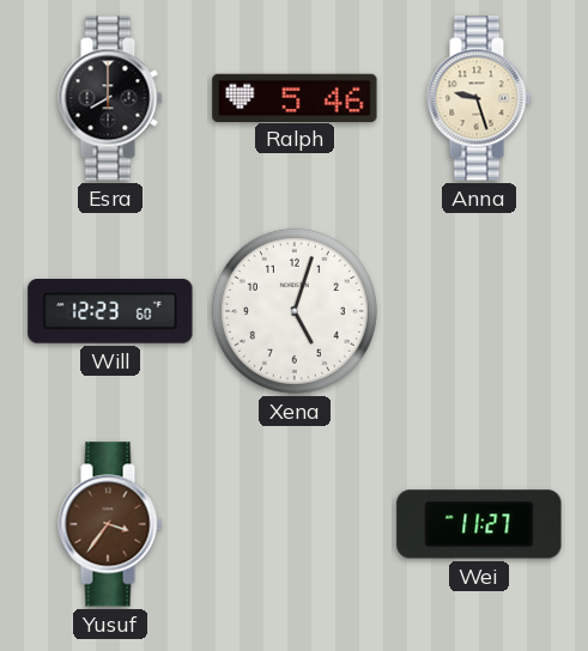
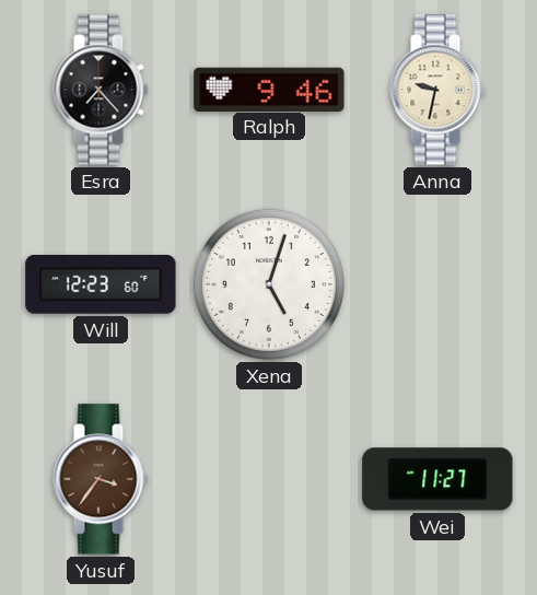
Esra: 8:00 -> 7:23
Ralph: 5:46 -> 9:46
Anna: 9:27 -> 9:32
